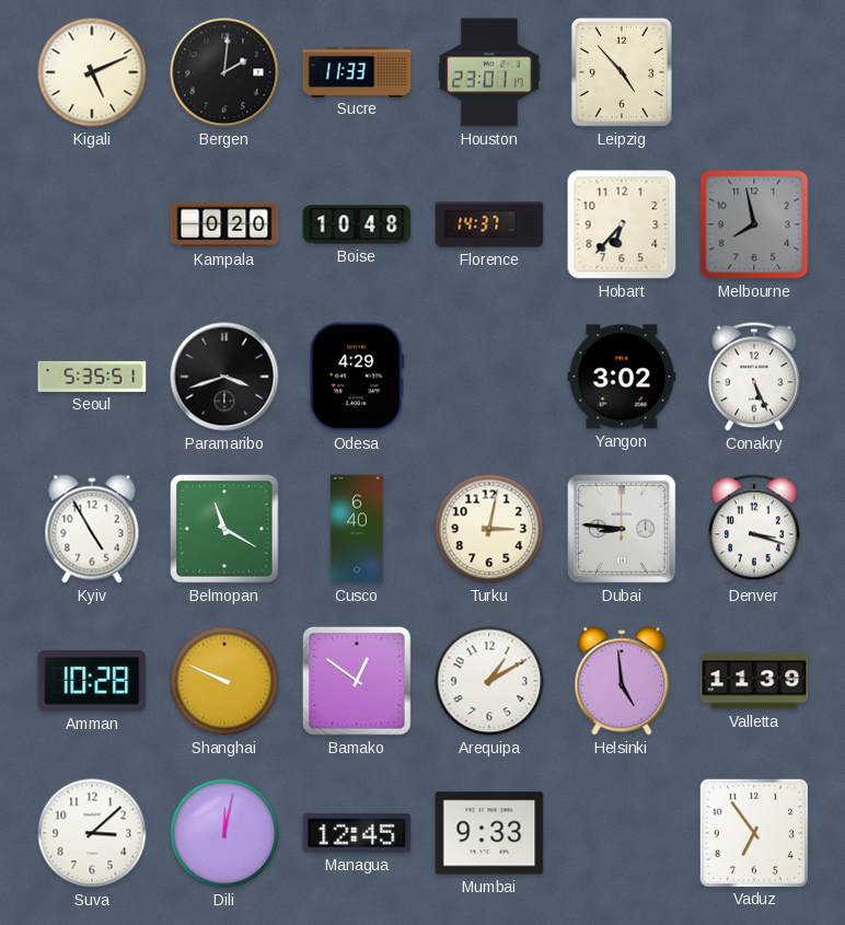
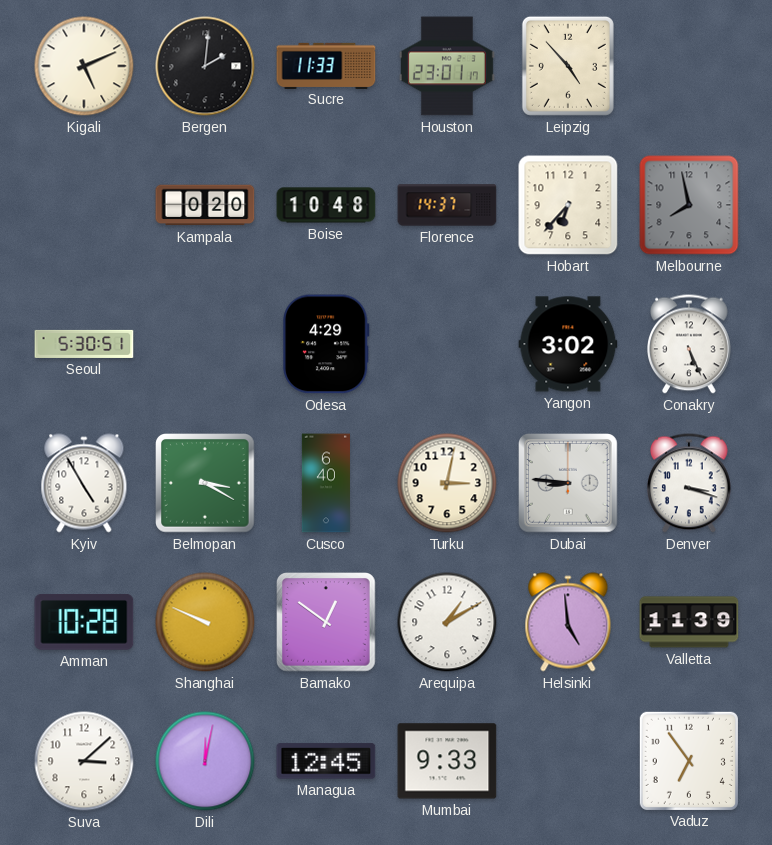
Seoul: 5:35 -> 5:30
Paramaribo: 3:42 -> none
Belmopan: 11:20 -> 3:20
